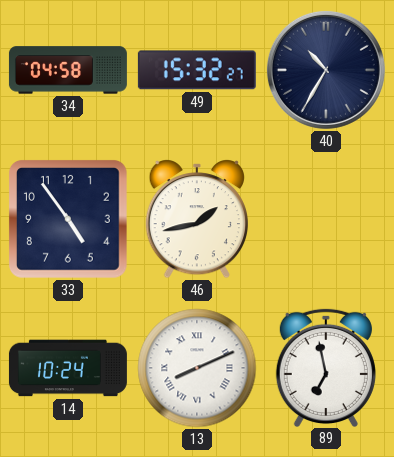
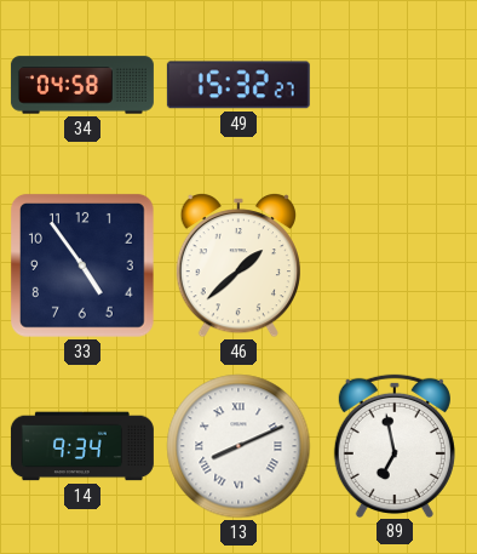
40: 10:35 -> none
46: 1:43 -> 1:38
14: 10:24 -> 9:34
